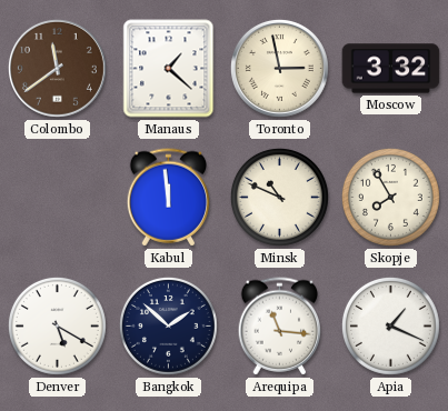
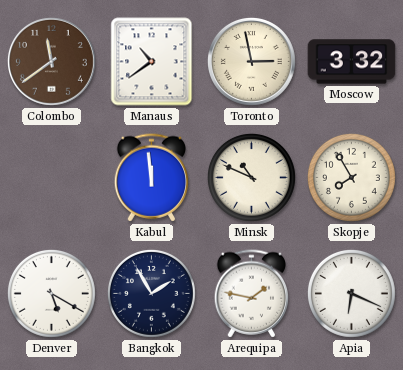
Manaus: 1:22 -> 10:39
Bangkok: 1:52 -> 1:55
Arequipa: 11:16 -> 1:47
Apia: 1:19 -> 6:19
